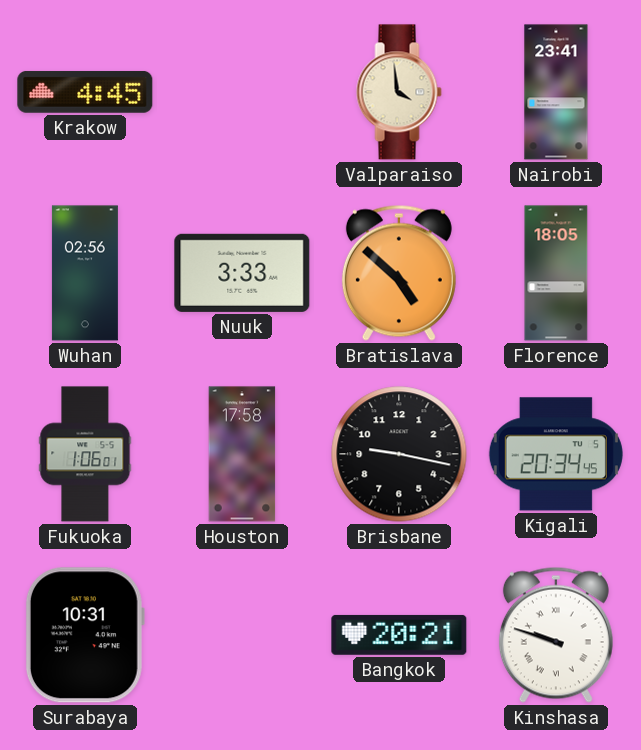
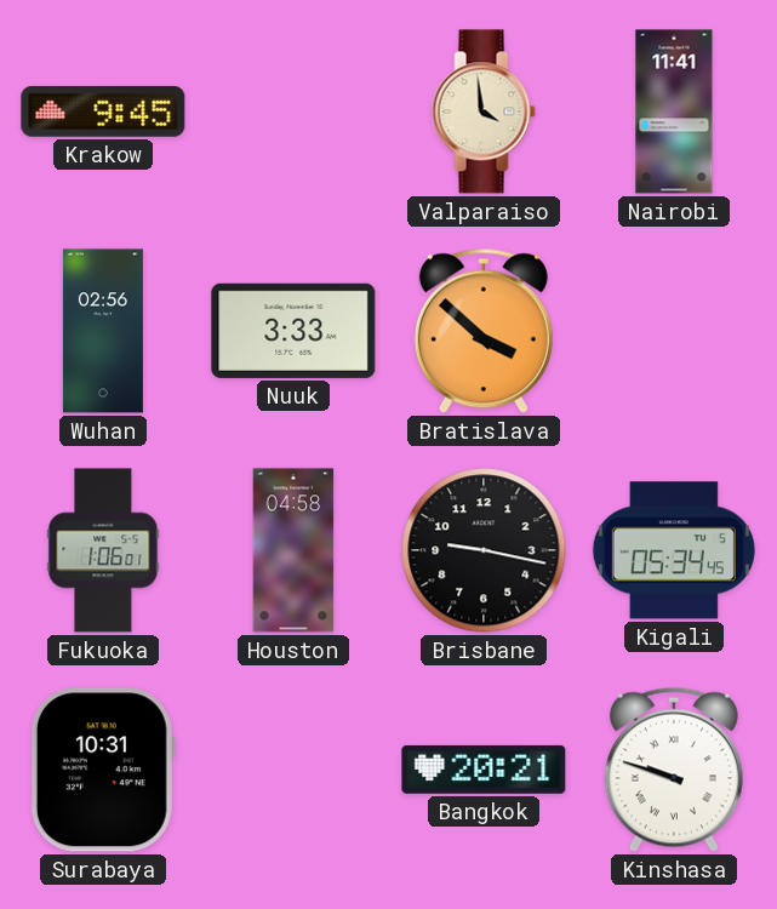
Krakow: 4:45 -> 9:45
Nairobi: 23:41 -> 11:41
Bratislava: 4:52 -> 3:52
Florence: 18:05 -> none
Houston: 17:58 -> 04:58
Kigali: 20:34 -> 05:34
